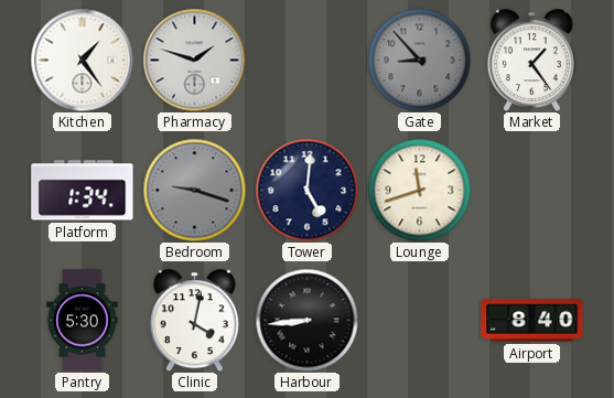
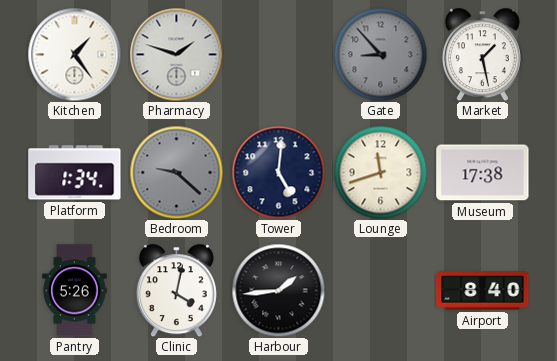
Market: 1:24 -> 1:28
Bedroom: 9:18 -> 9:22
Museum: none -> 17:38
Pantry: 5:30 -> 5:26
Harbour: 8:44 -> 1:44
